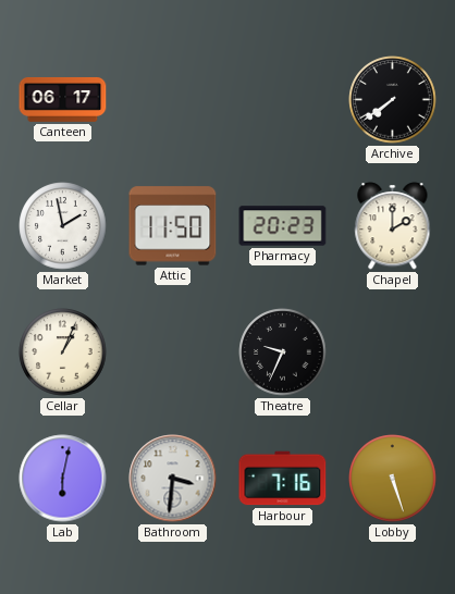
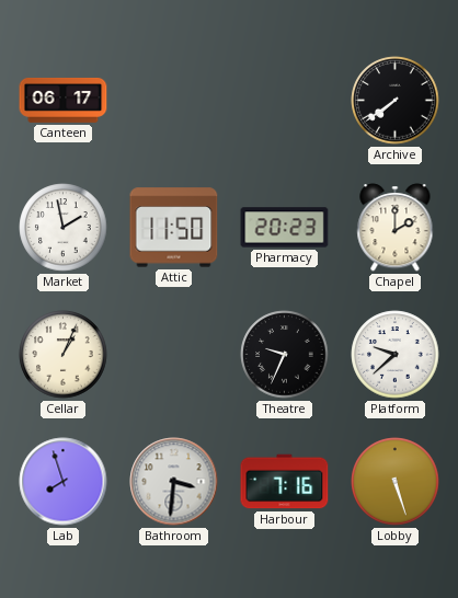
Platform: none -> 9:38
Lab: 6:02 -> 7:57
